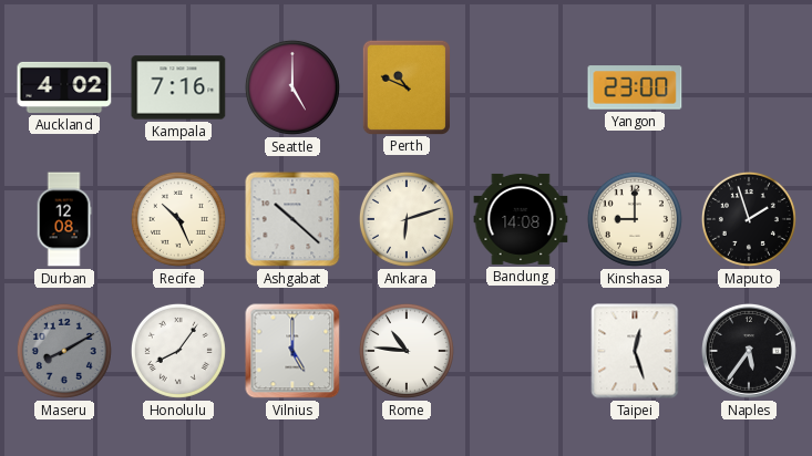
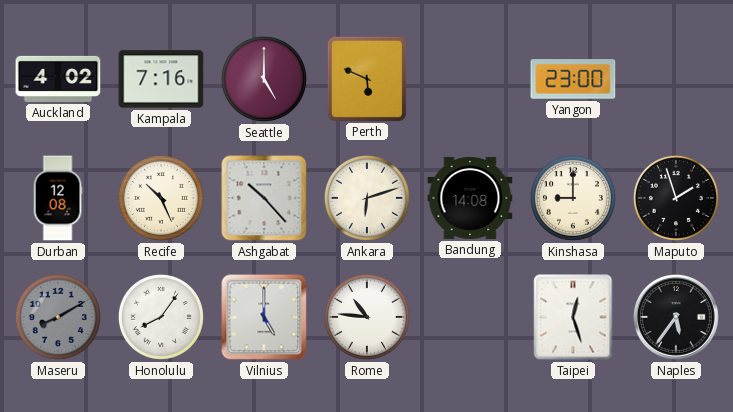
Perth: 10:49 -> 5:49
Ashgabat: 10:22 -> 10:23
